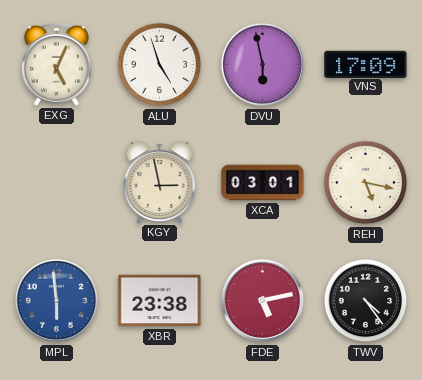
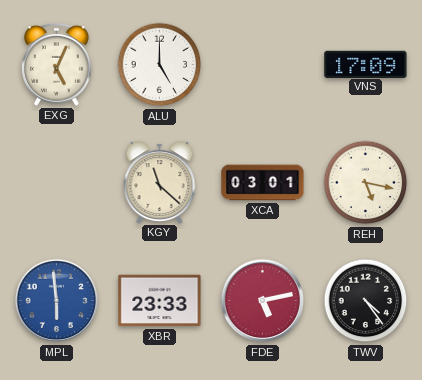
ALU: 4:57 -> 5:00
DVU: 5:58 -> none
KGY: 2:58 -> 11:22
XBR: 23:38 -> 23:33
